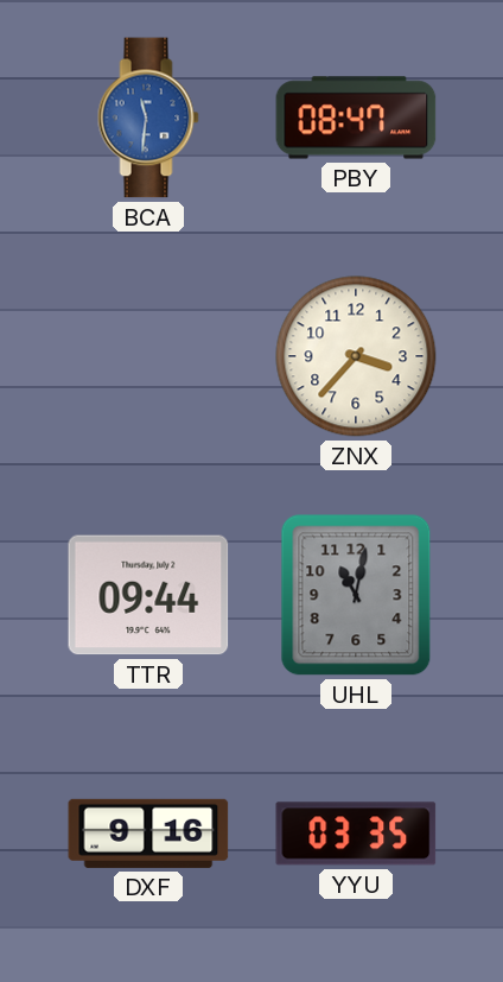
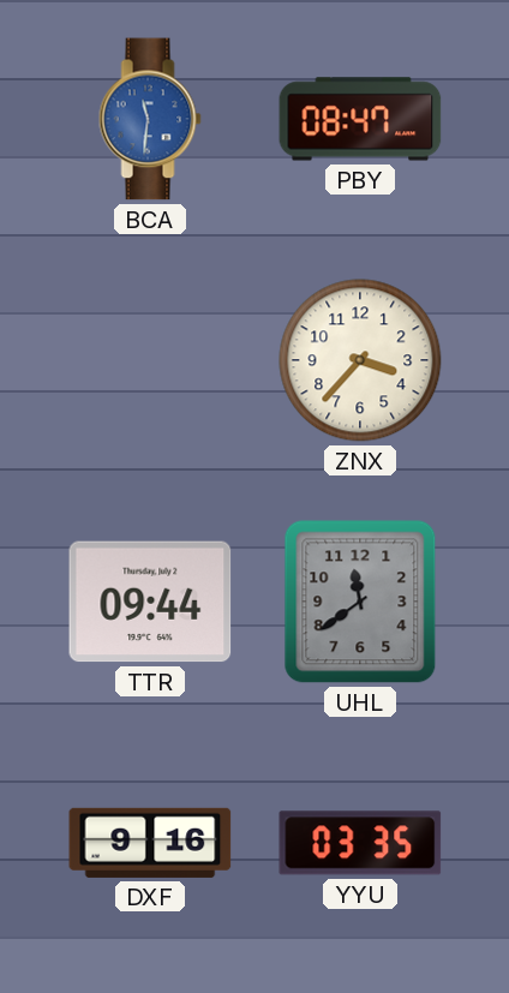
UHL: 11:02 -> 11:39
